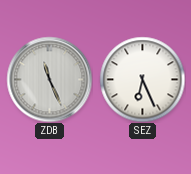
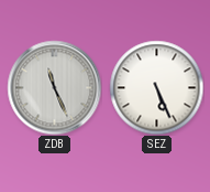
SEZ: 6:26 -> 5:26
